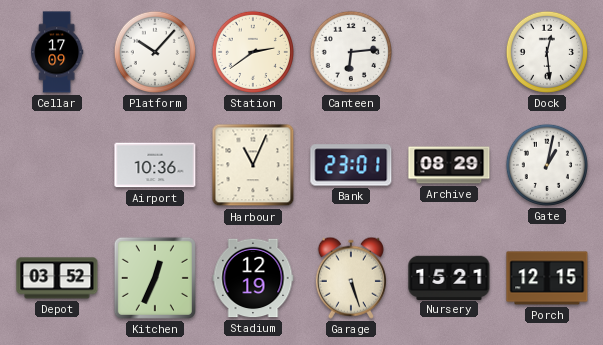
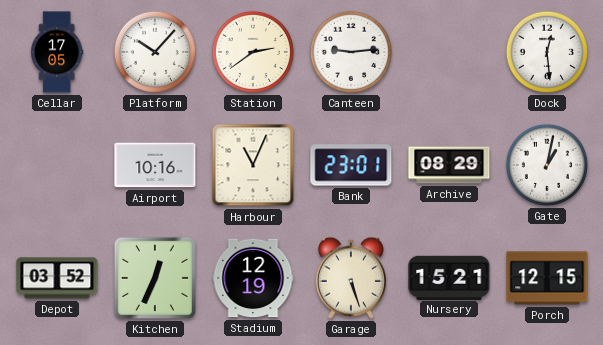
Cellar: 17:09 -> 17:05
Canteen: 6:14 -> 9:14
Airport: 10:36 -> 10:16
